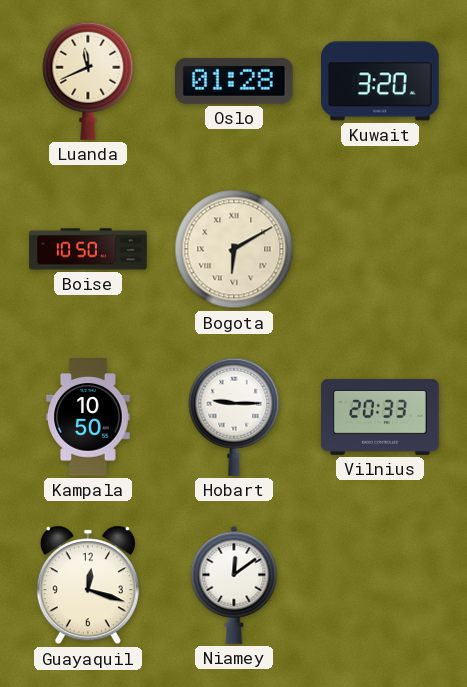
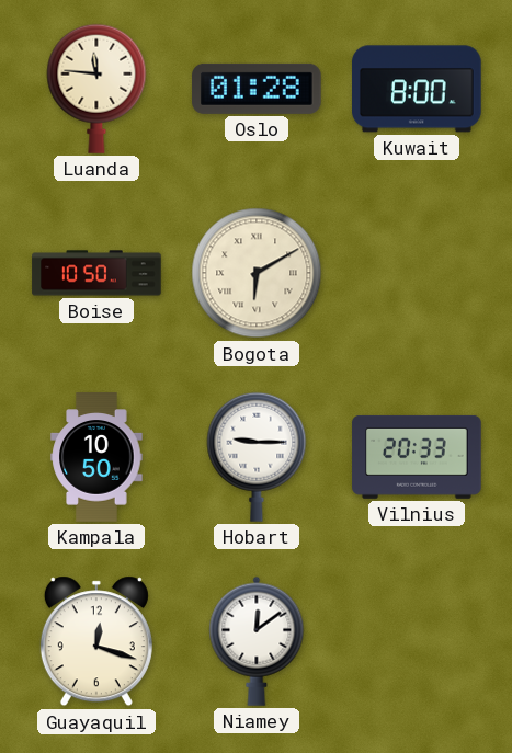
Luanda: 11:41 -> 11:46
Kuwait: 3:20 -> 8:00
